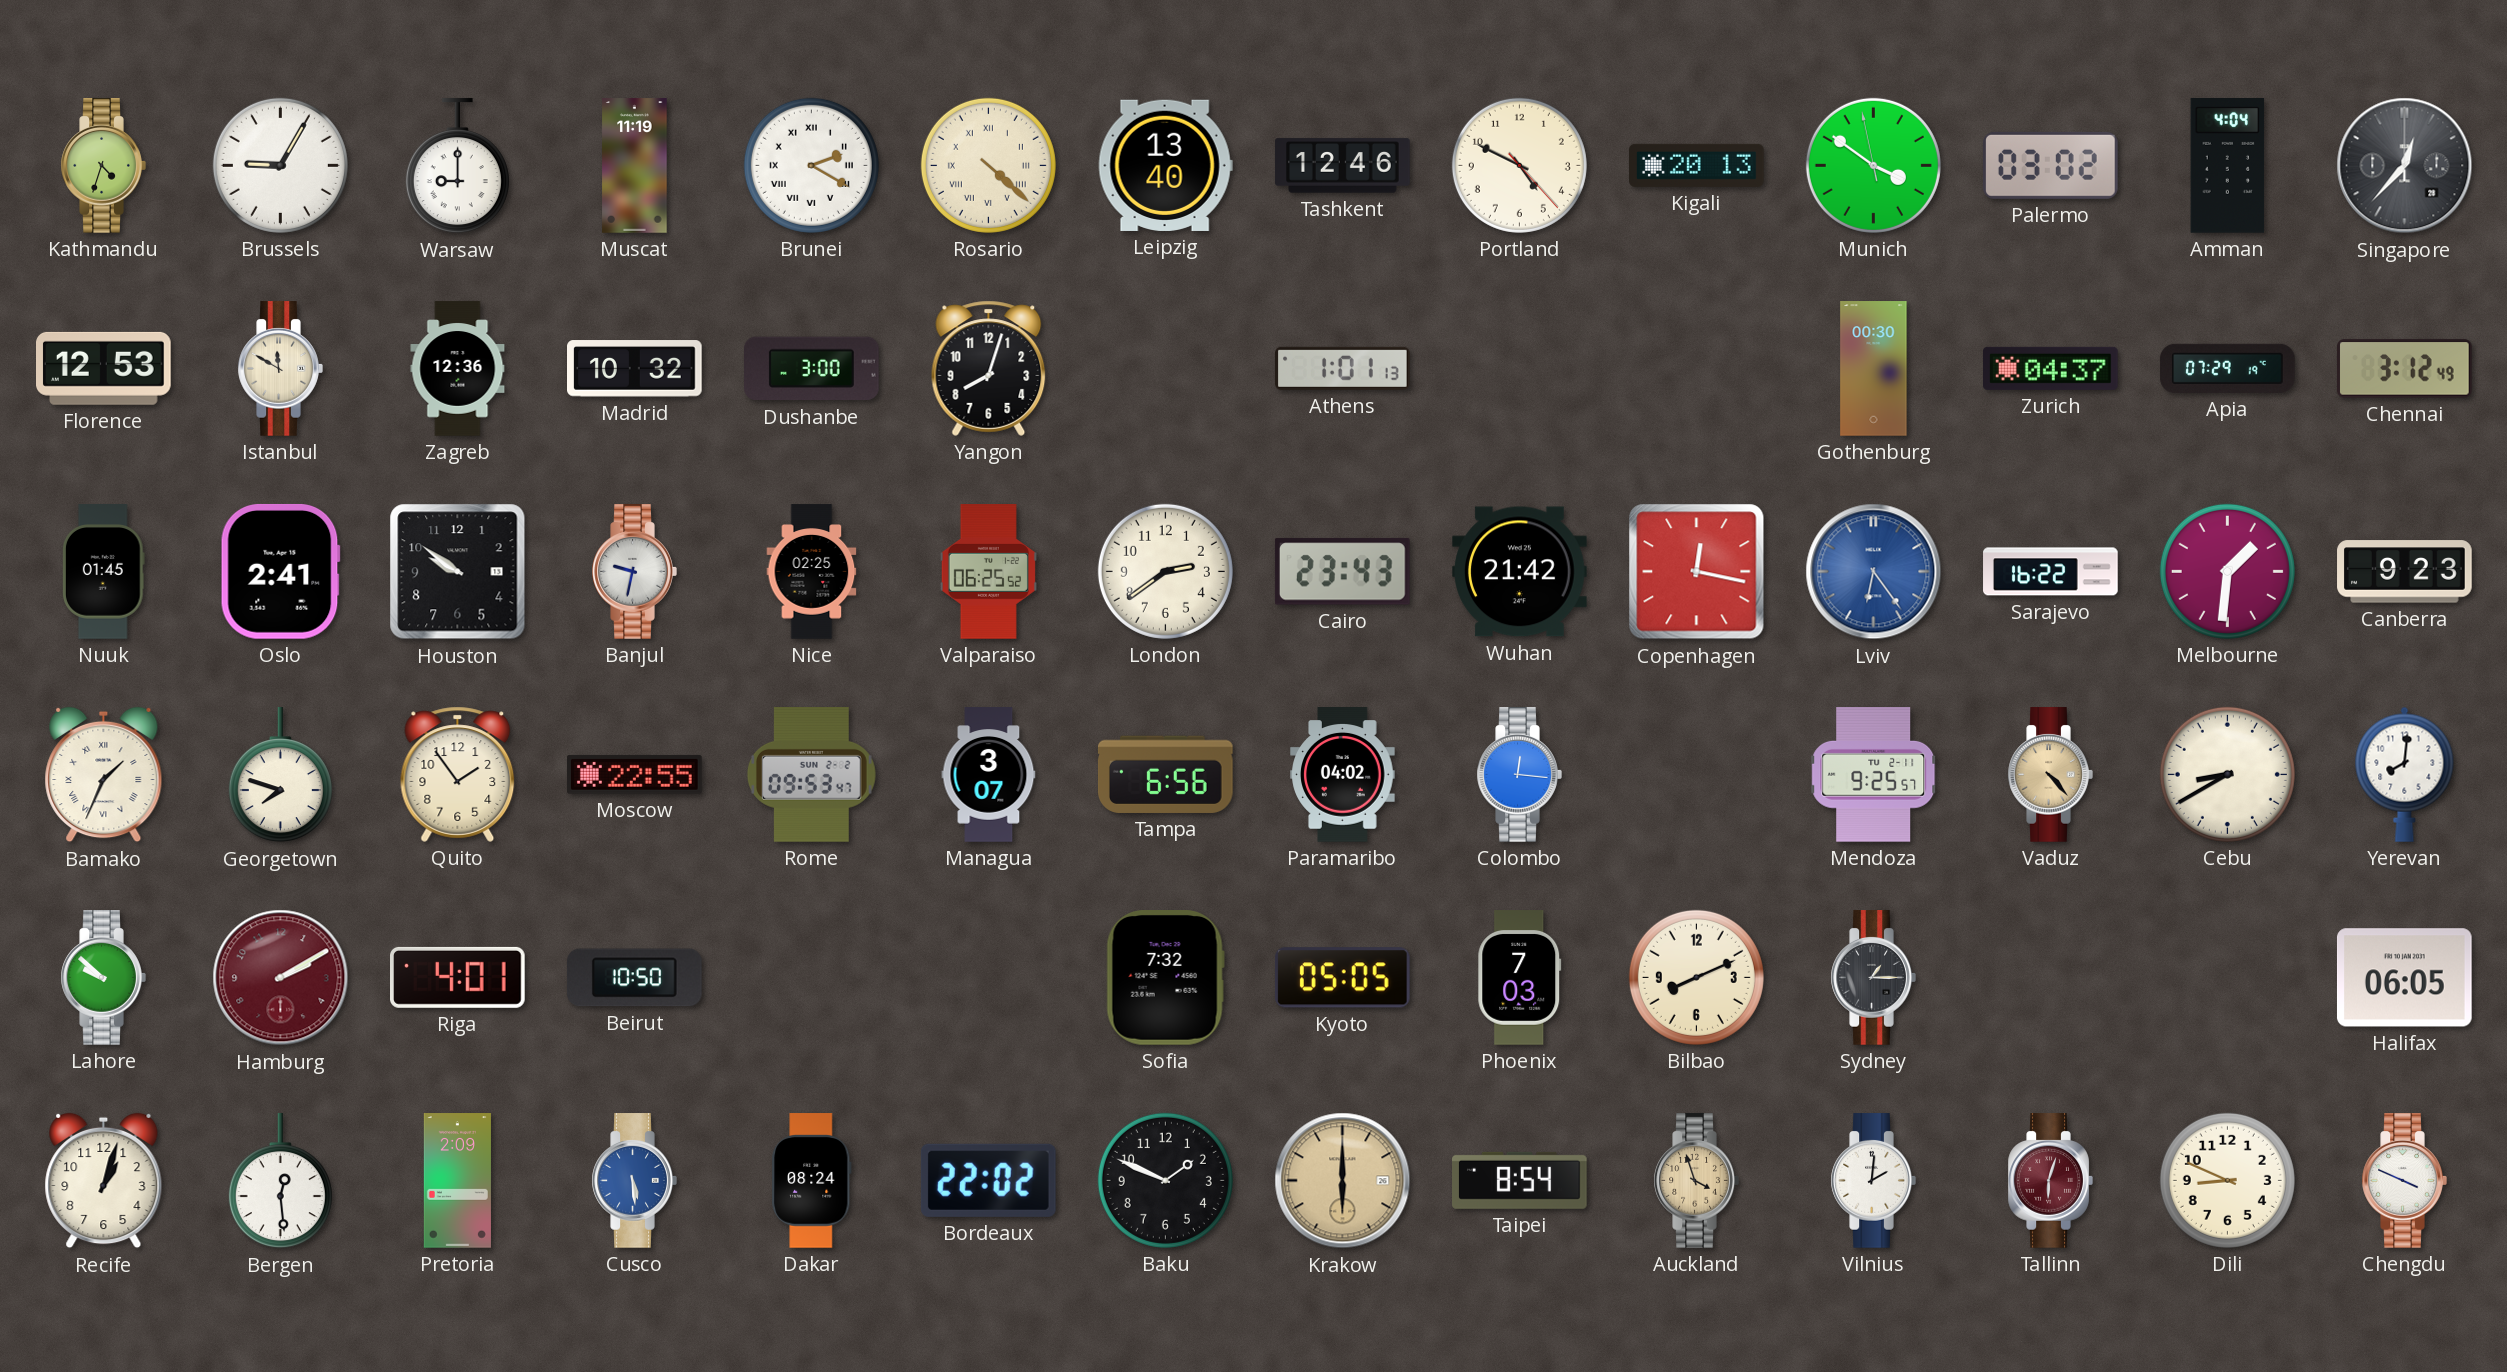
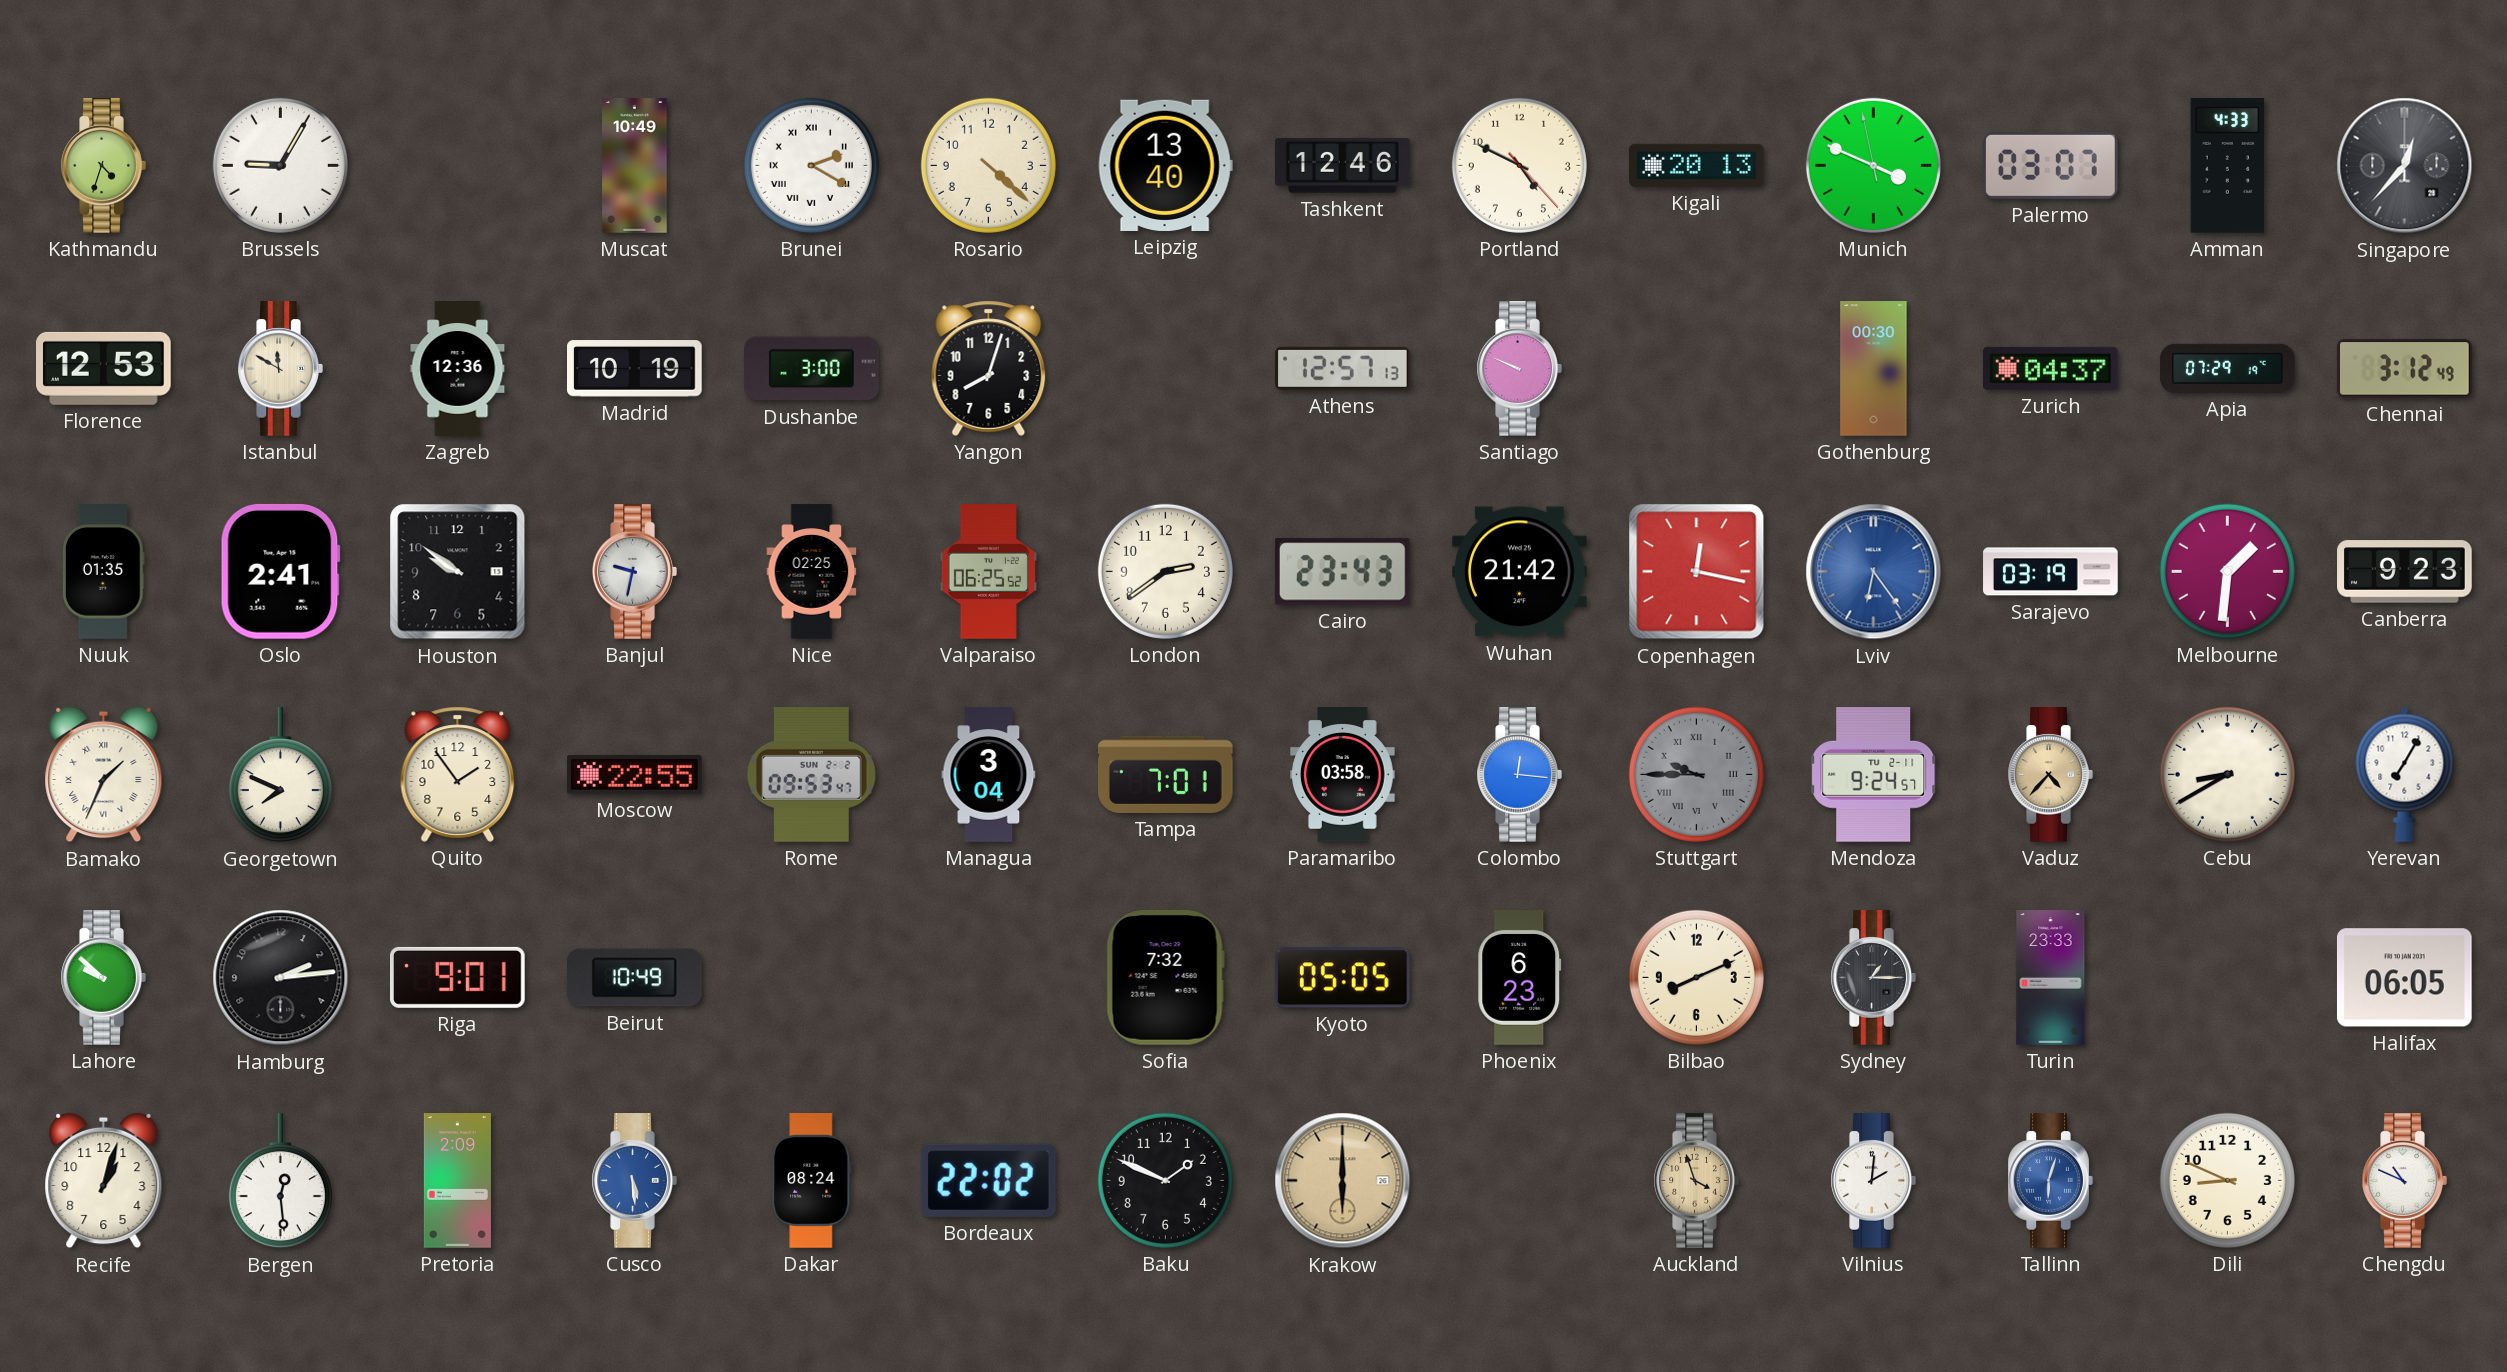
Warsaw: 9:00 -> none
Muscat: 11:19 -> 10:49
Rosario numerals: Roman -> Arabic
Munich: 3:50 -> 3:48
Palermo: 03:02 -> 03:07
Amman: 4:04 -> 4:33
Madrid: 10:32 -> 10:19
Athens: 1:01 -> 12:57
Santiago: none -> 9:49
Nuuk: 01:45 -> 01:35
Sarajevo: 16:22 -> 03:19
Georgetown: 7:48 -> 7:49
Managua: 3:07 -> 3:04
Tampa: 6:56 -> 7:01
Paramaribo: 04:02 -> 03:58
Stuttgart: none -> 9:45
Mendoza: 9:25 -> 9:24
Vaduz: 4:23 -> 4:37
Yerevan: 8:01 -> 7:05
Hamburg: 2:10 -> 2:14
Hamburg dial: burgundy -> black
Riga: 4:01 -> 9:01
Beirut: 10:50 -> 10:49
Phoenix: 7:03 -> 6:23
Turin: none -> 23:33
Taipei: 8:54 -> none
Tallinn dial: burgundy -> blue
Chengdu: 3:49 -> 10:49
